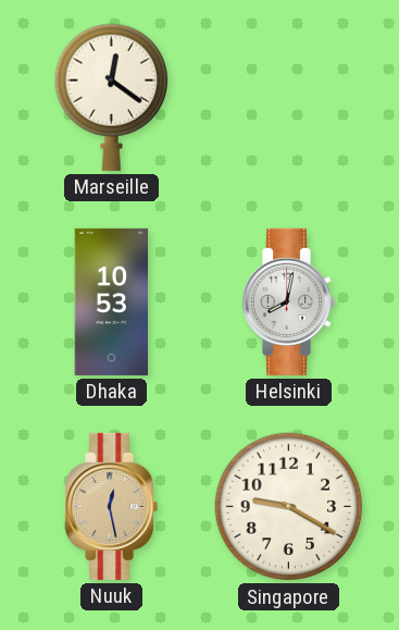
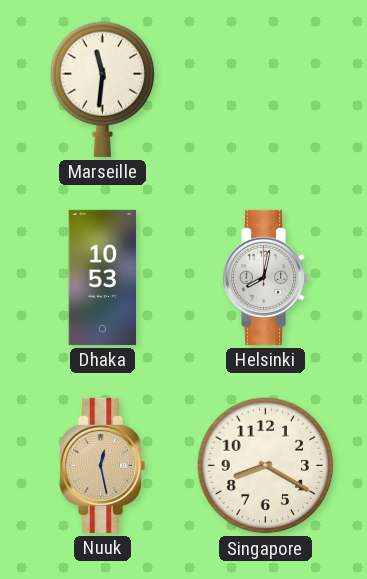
Marseille: 12:21 -> 11:31
Singapore: 9:20 -> 8:20
